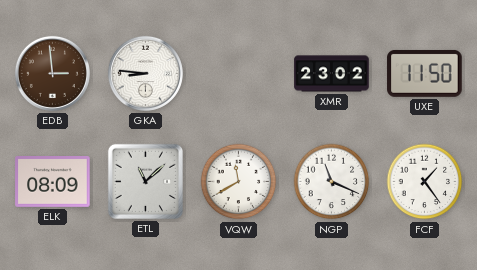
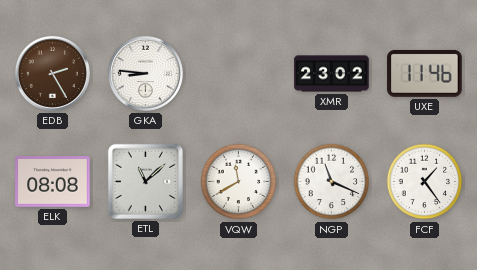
EDB: 2:59 -> 2:25
UXE: 11:50 -> 11:46
ELK: 08:09 -> 08:08
